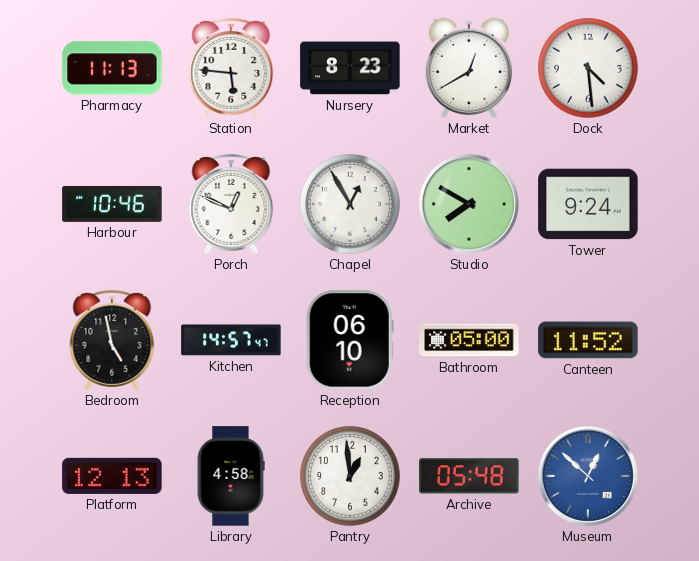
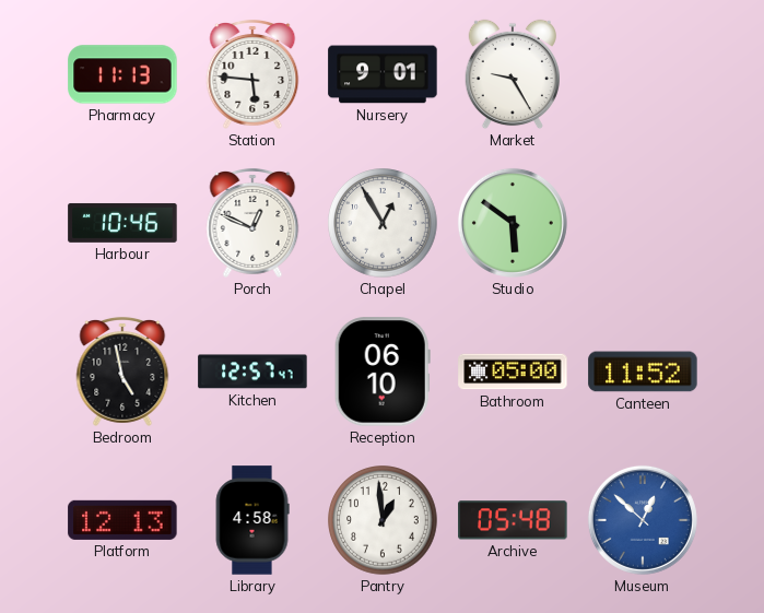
Nursery: 8:23 -> 9:01
Market: 12:40 -> 9:25
Dock: 4:29 -> none
Studio: 7:50 -> 5:51
Tower: 9:24 -> none
Kitchen: 14:57 -> 12:57
